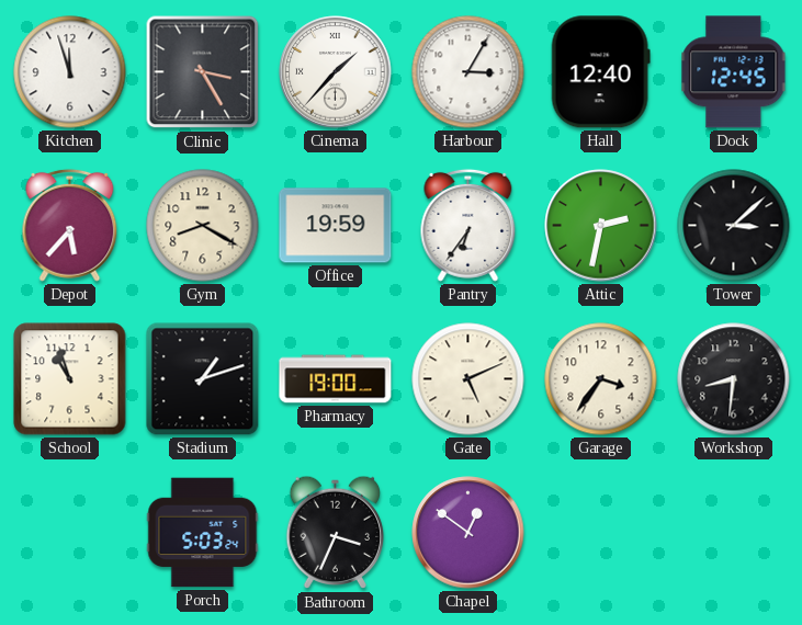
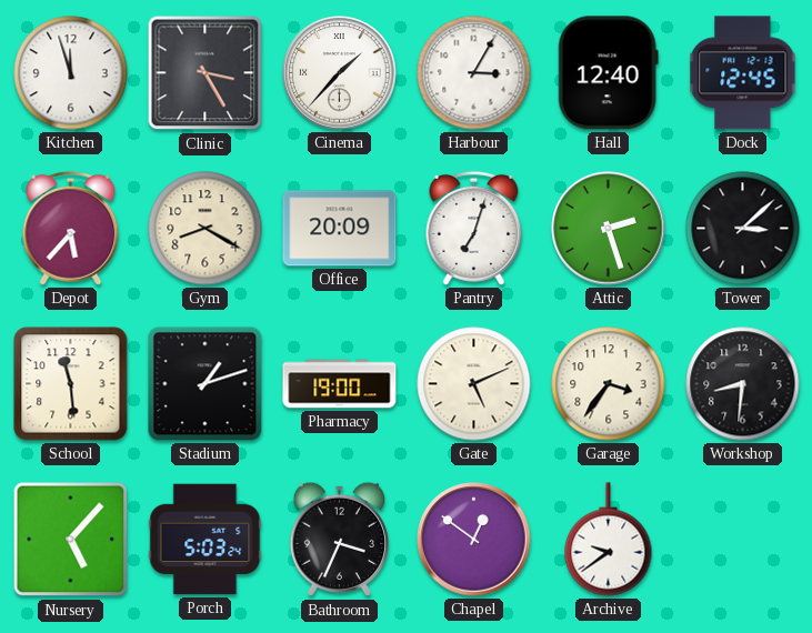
Office: 19:59 -> 20:09
Pantry: 6:36 -> 7:03
Attic: 2:32 -> 2:27
School: 10:57 -> 11:29
Nursery: none -> 5:07
Archive: none -> 9:39
